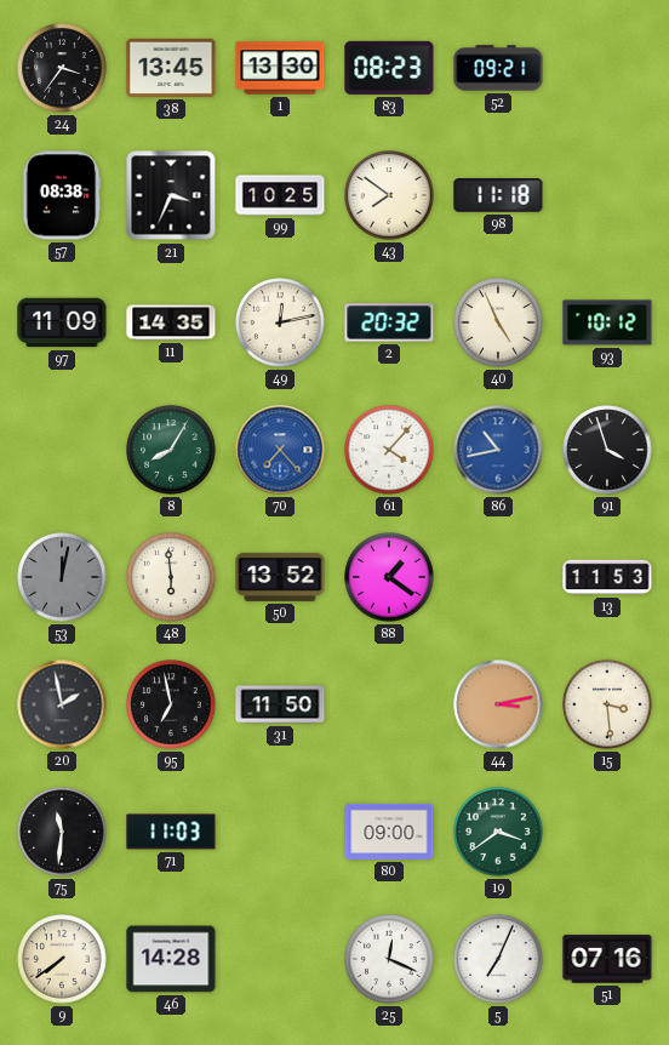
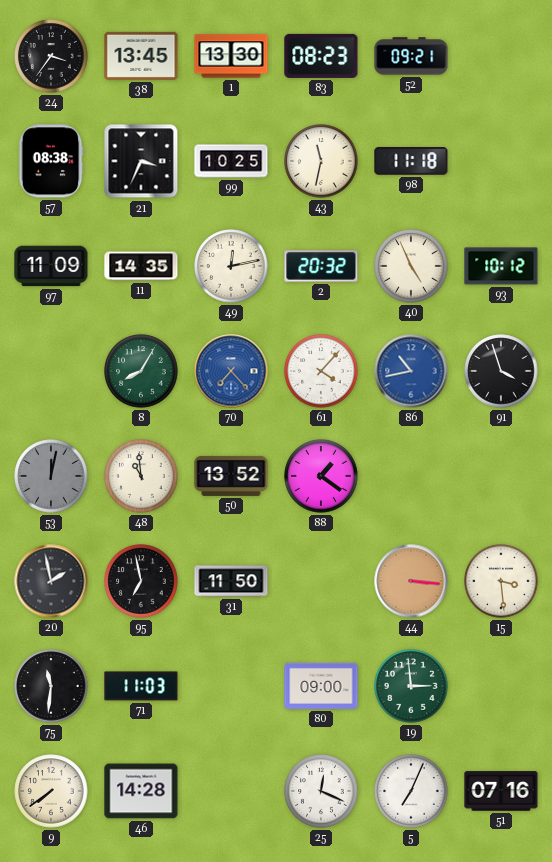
43: 7:51 -> 11:32
48: 5:59 -> 10:59
13: 11:53 -> none
44: 3:13 -> 3:16
19: 3:39 -> 2:59
